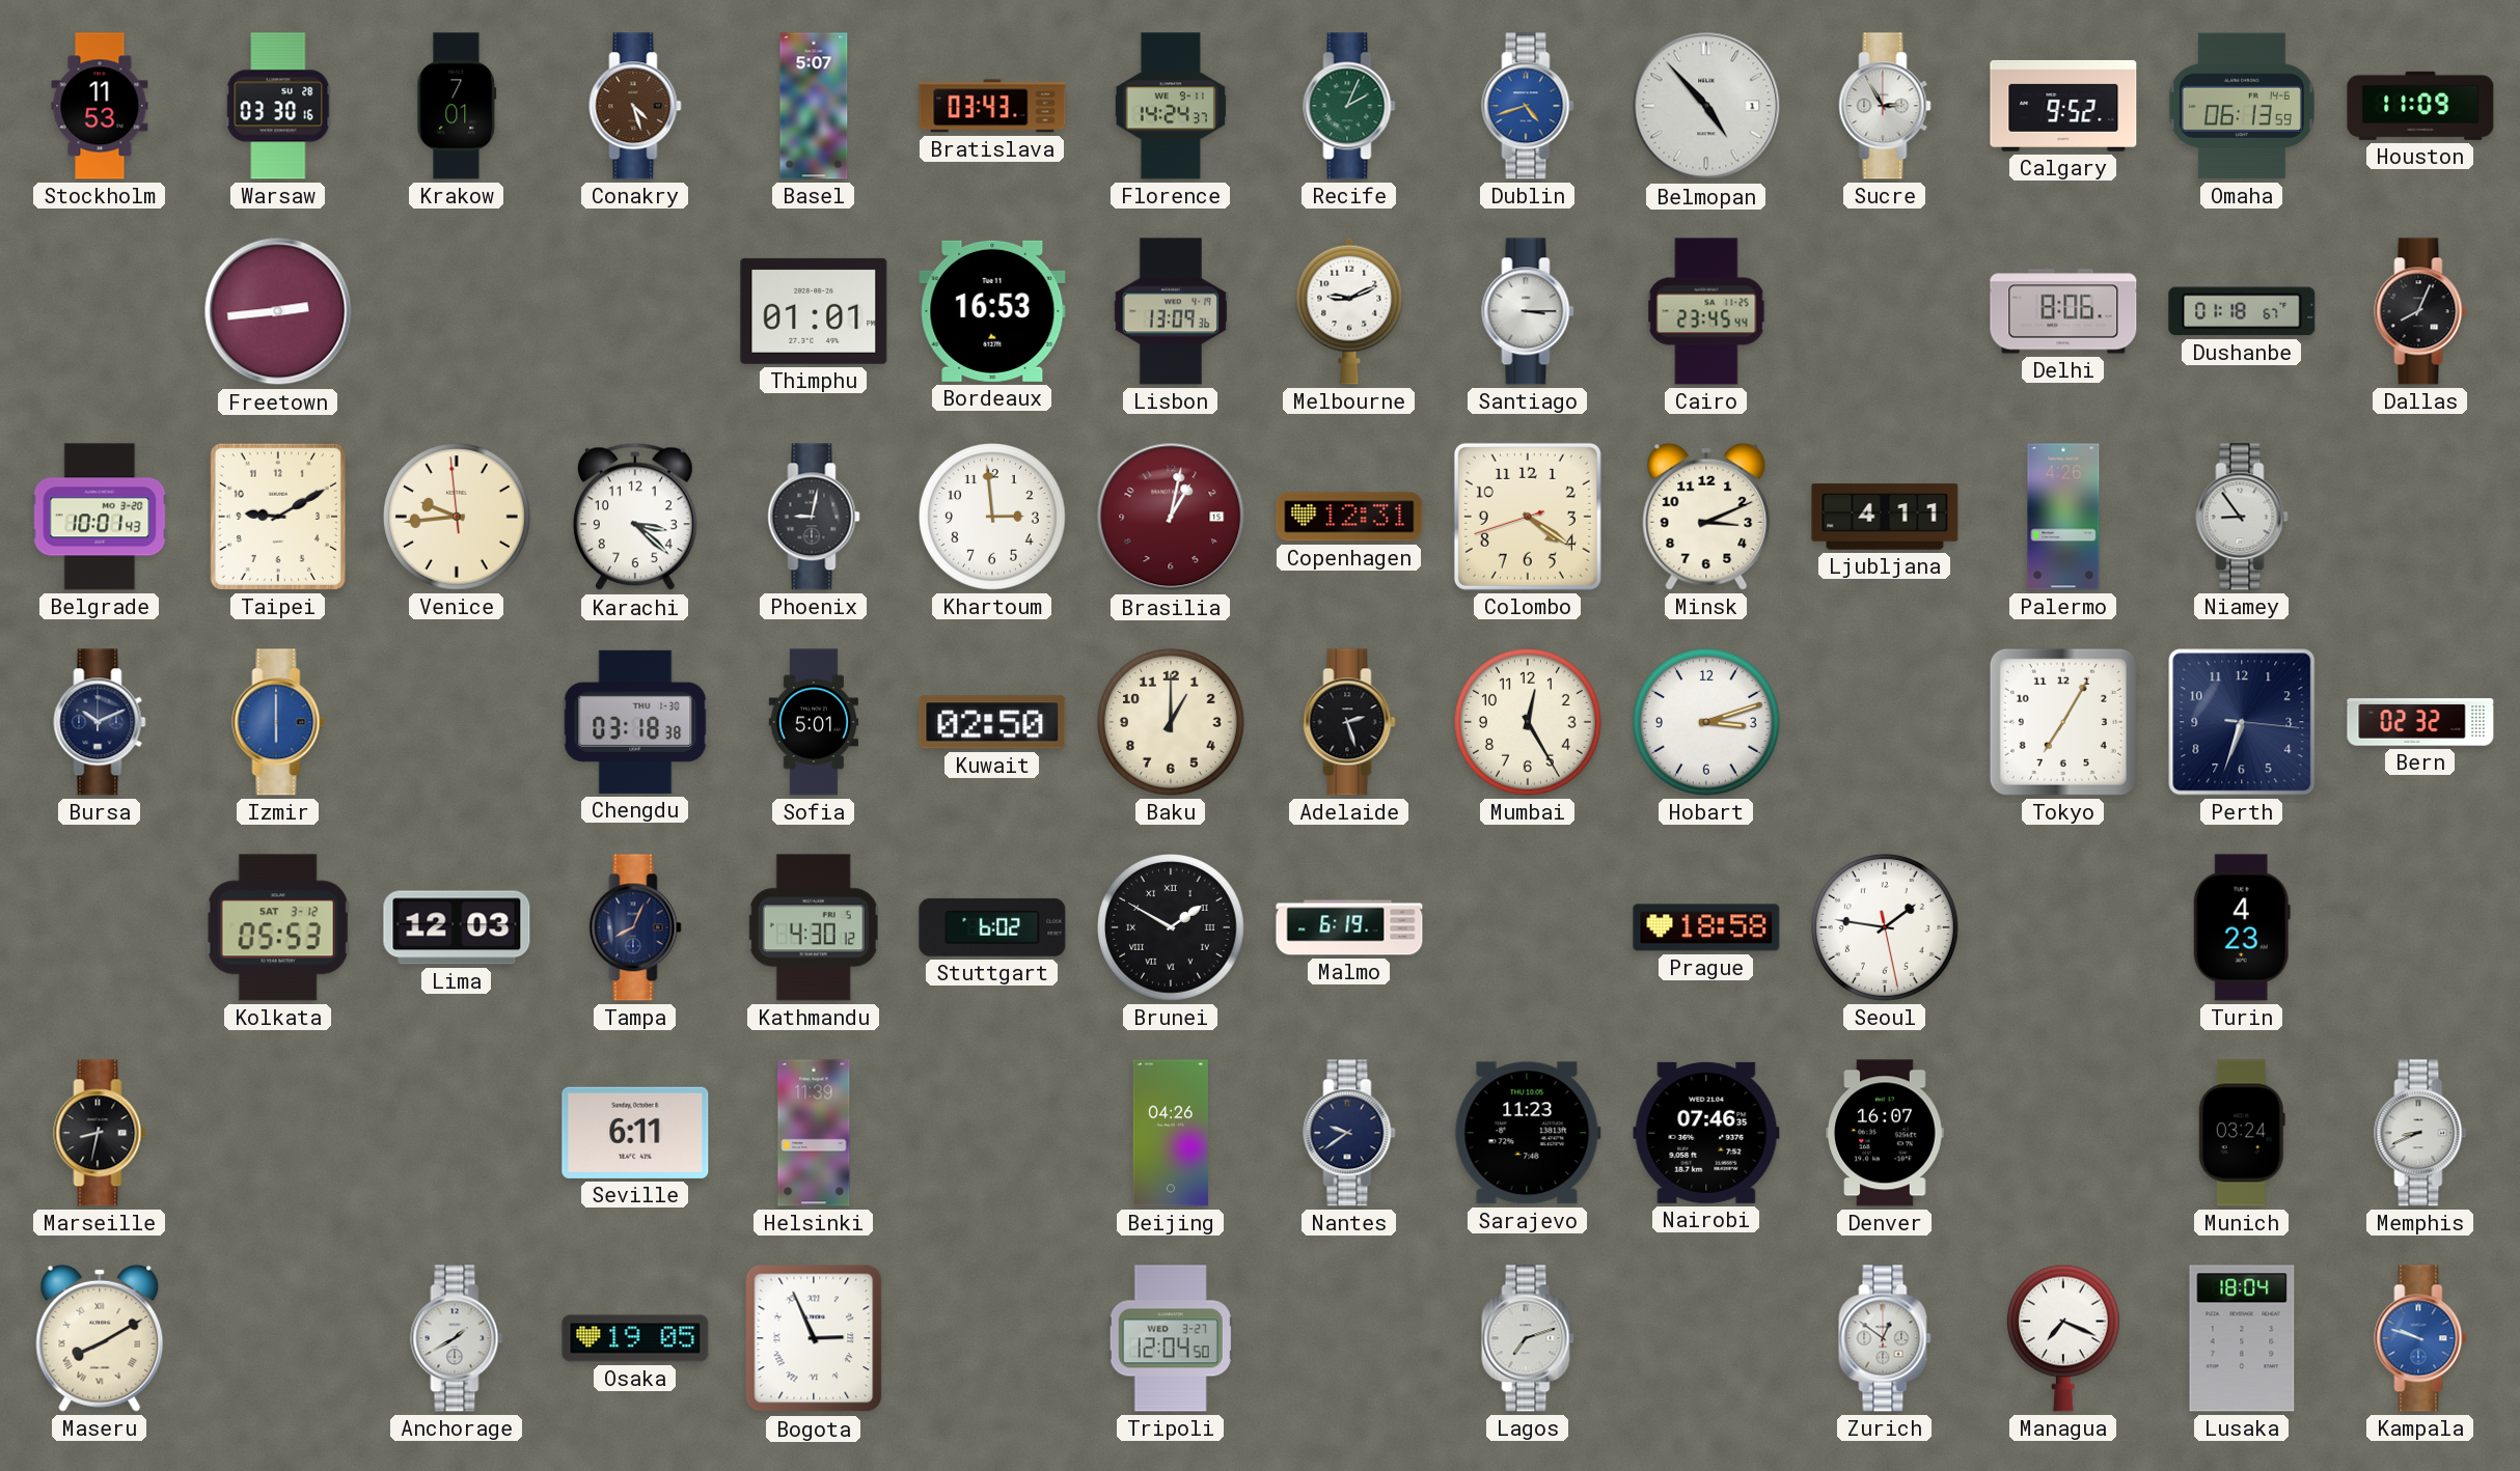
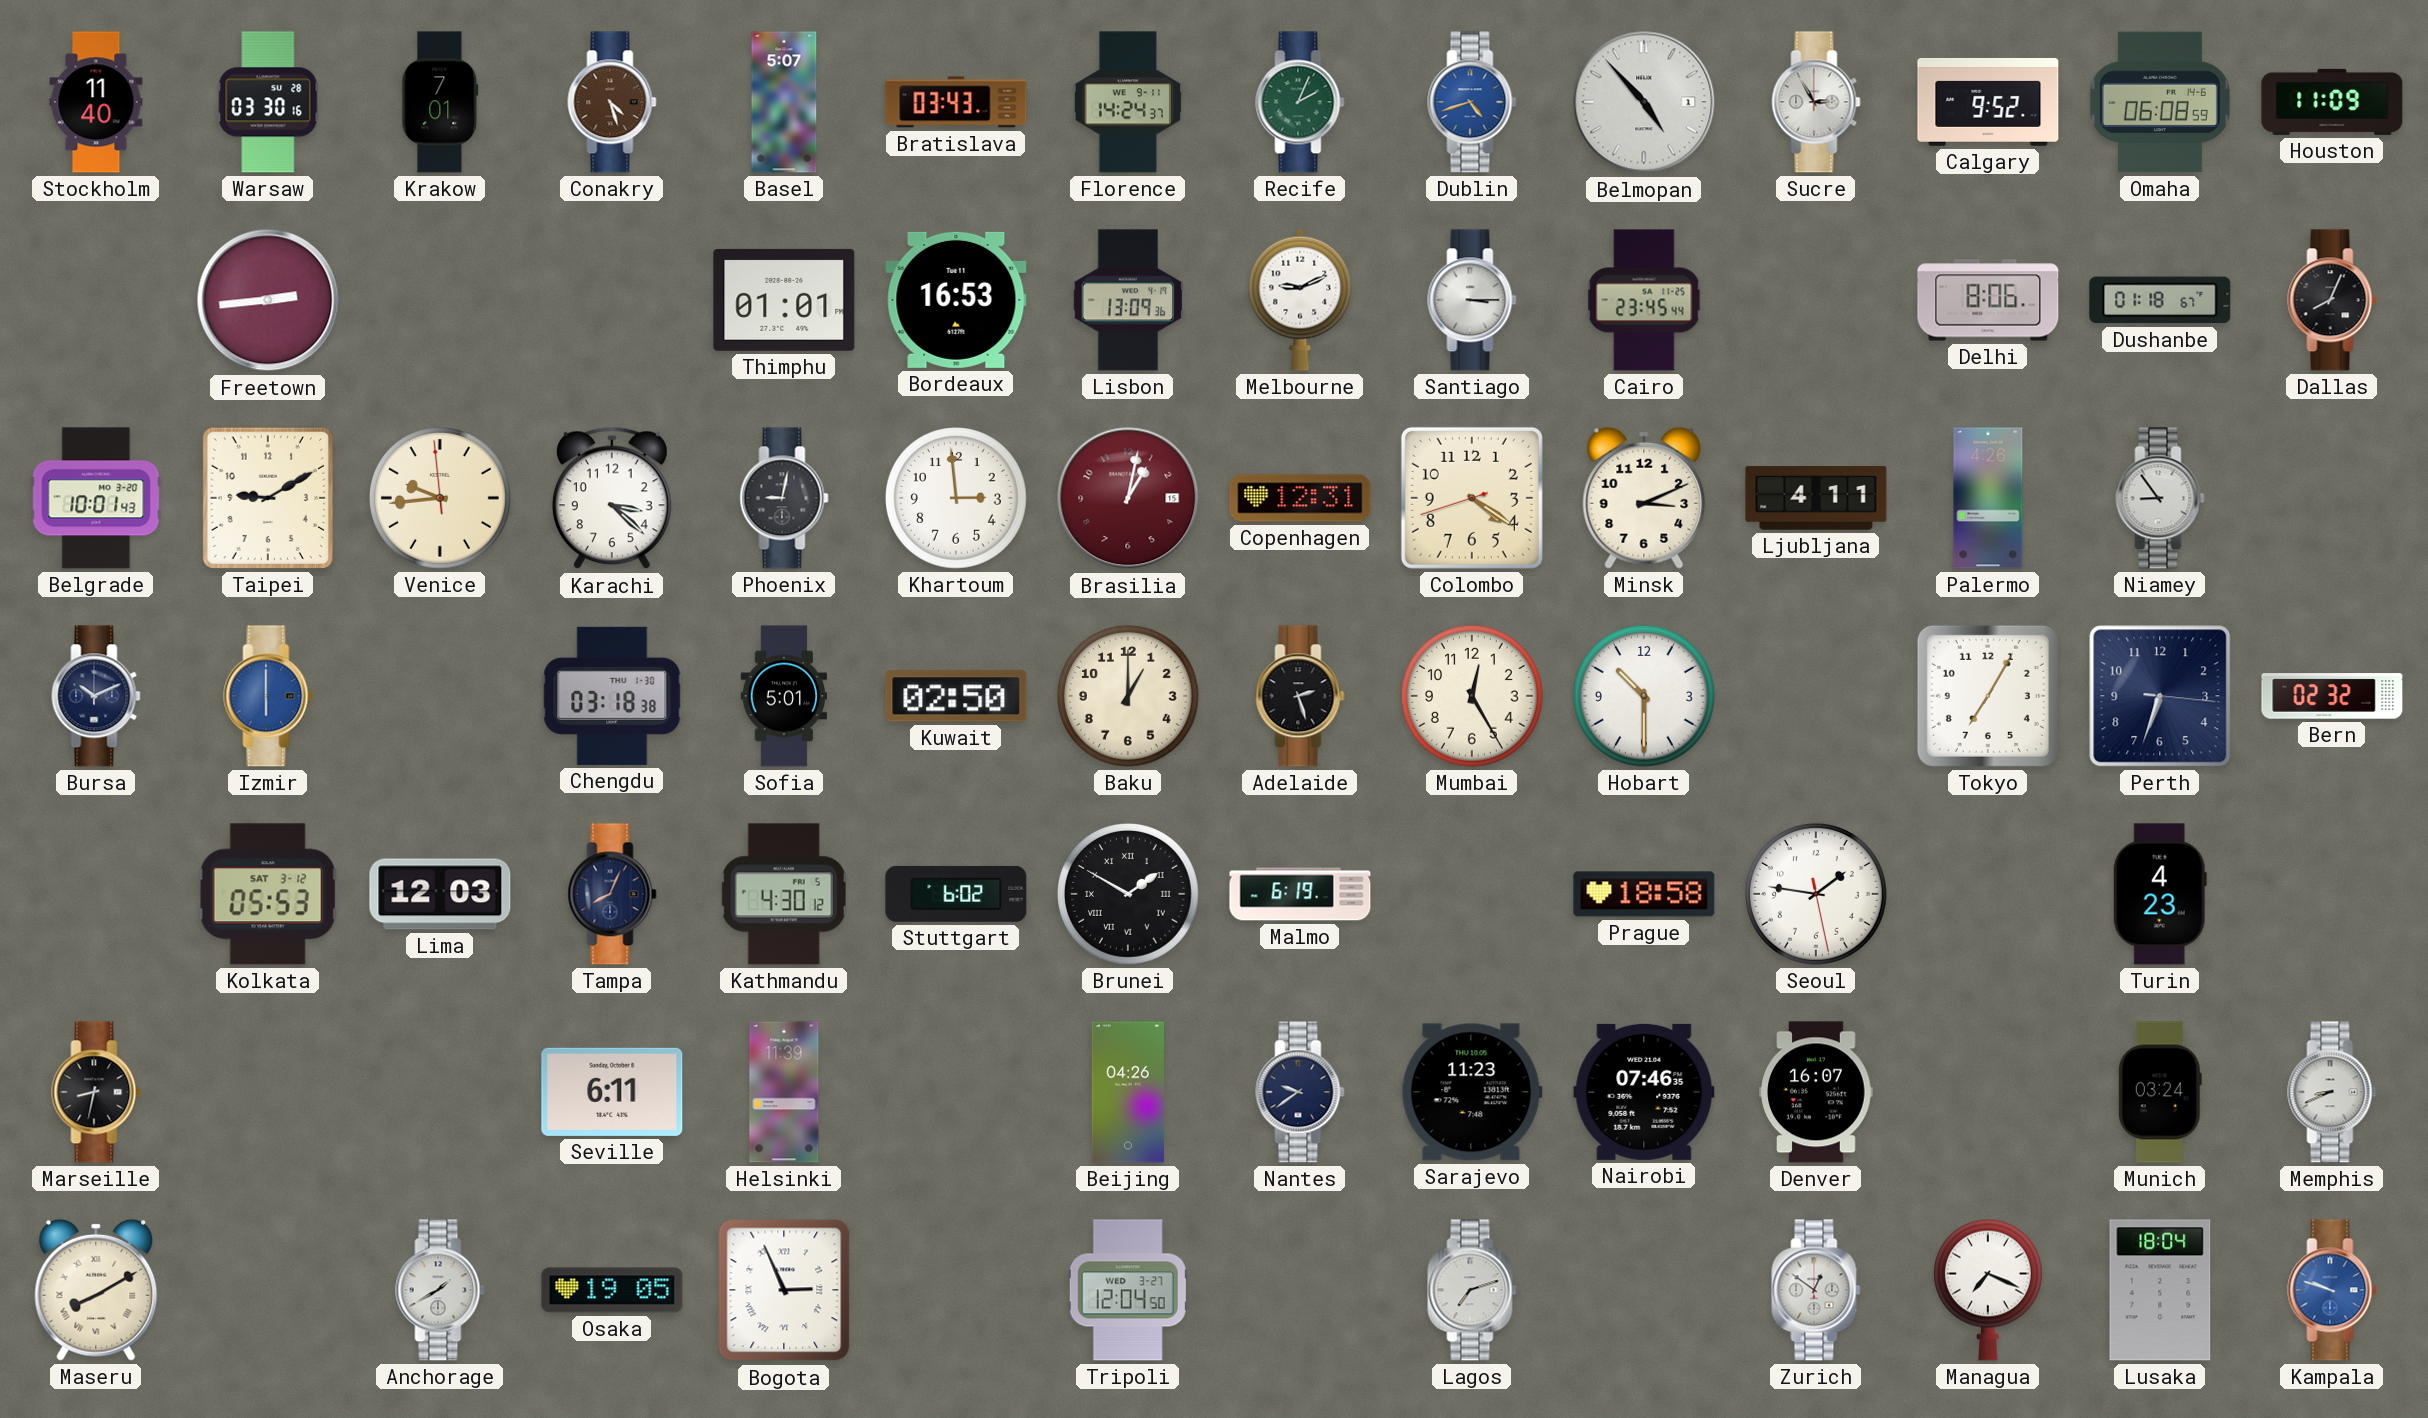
Stockholm: 11:53 -> 11:40
Omaha: 06:13 -> 06:08
Hobart: 3:12 -> 10:30
